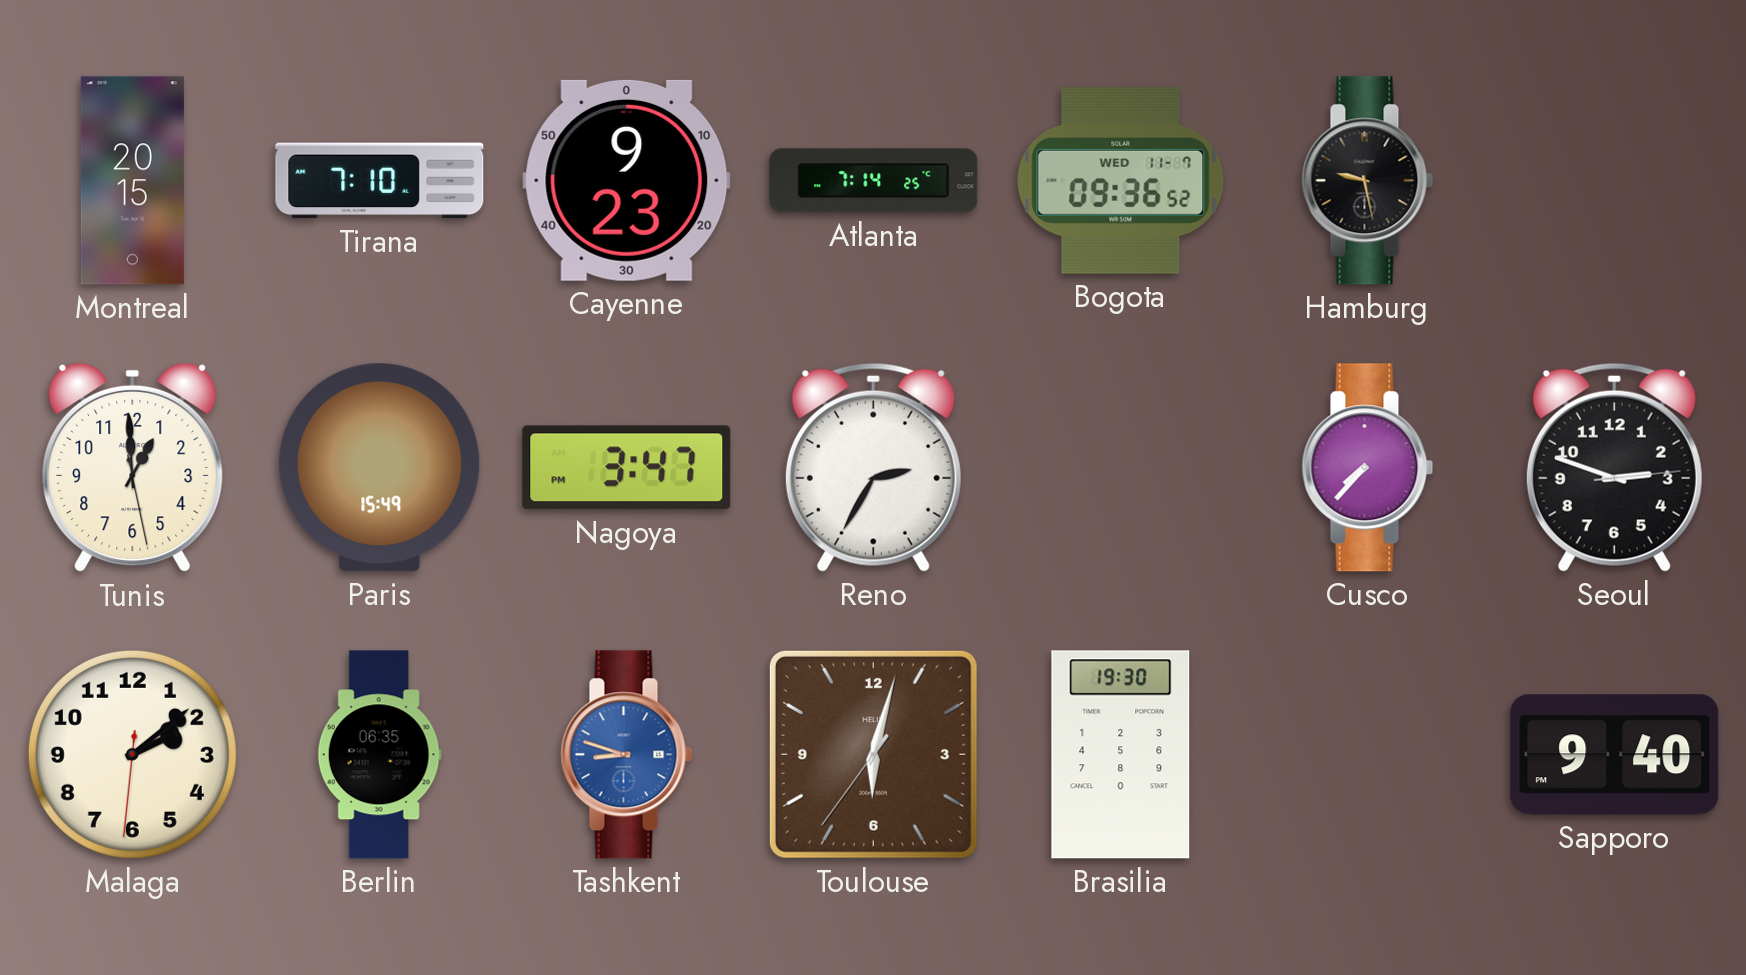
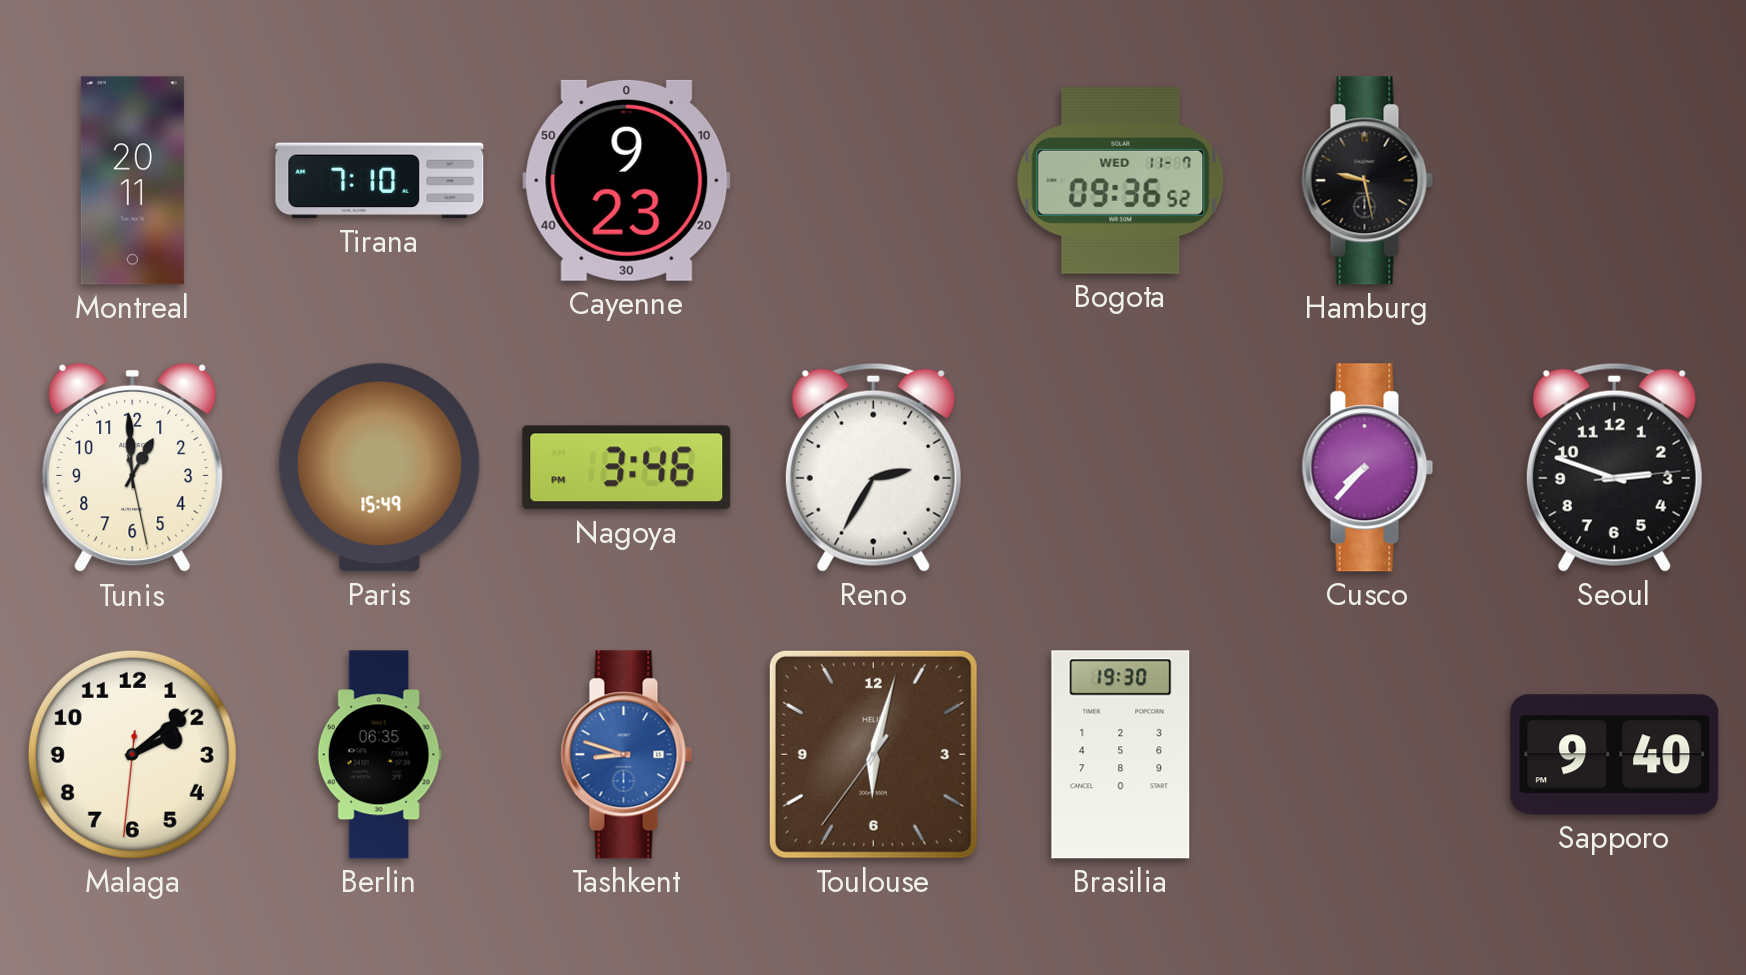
Montreal: 20:15 -> 20:11
Atlanta: 7:14 -> none
Nagoya: 3:47 -> 3:46
